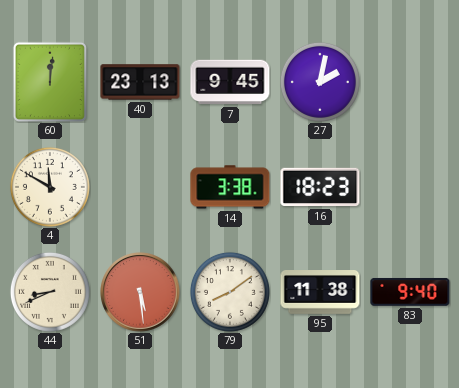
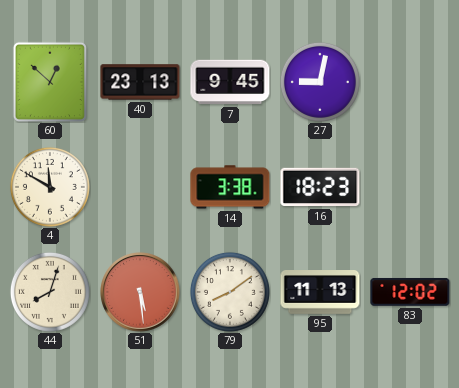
60: 12:01 -> 12:52
27: 2:02 -> 9:02
44: 8:41 -> 8:03
95: 11:38 -> 11:13
83: 9:40 -> 12:02
